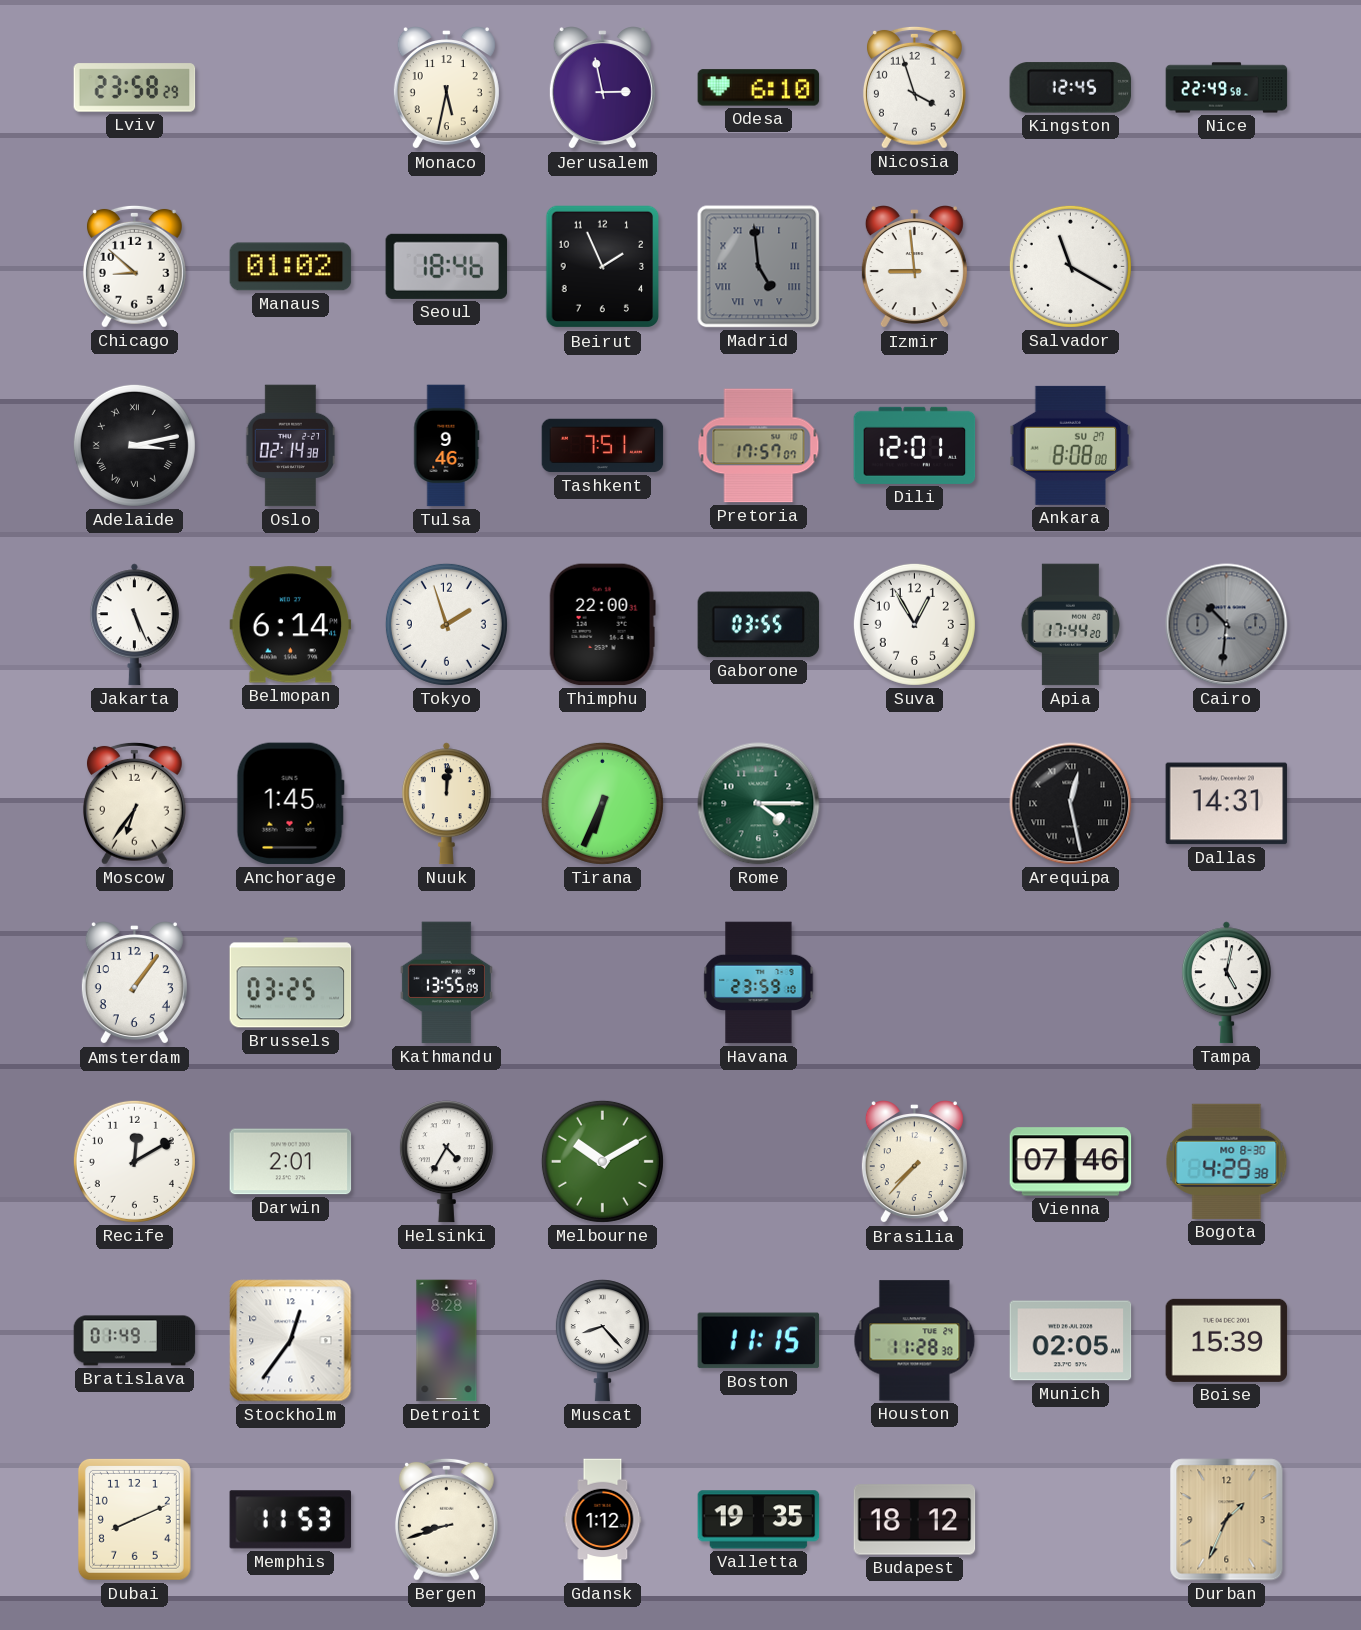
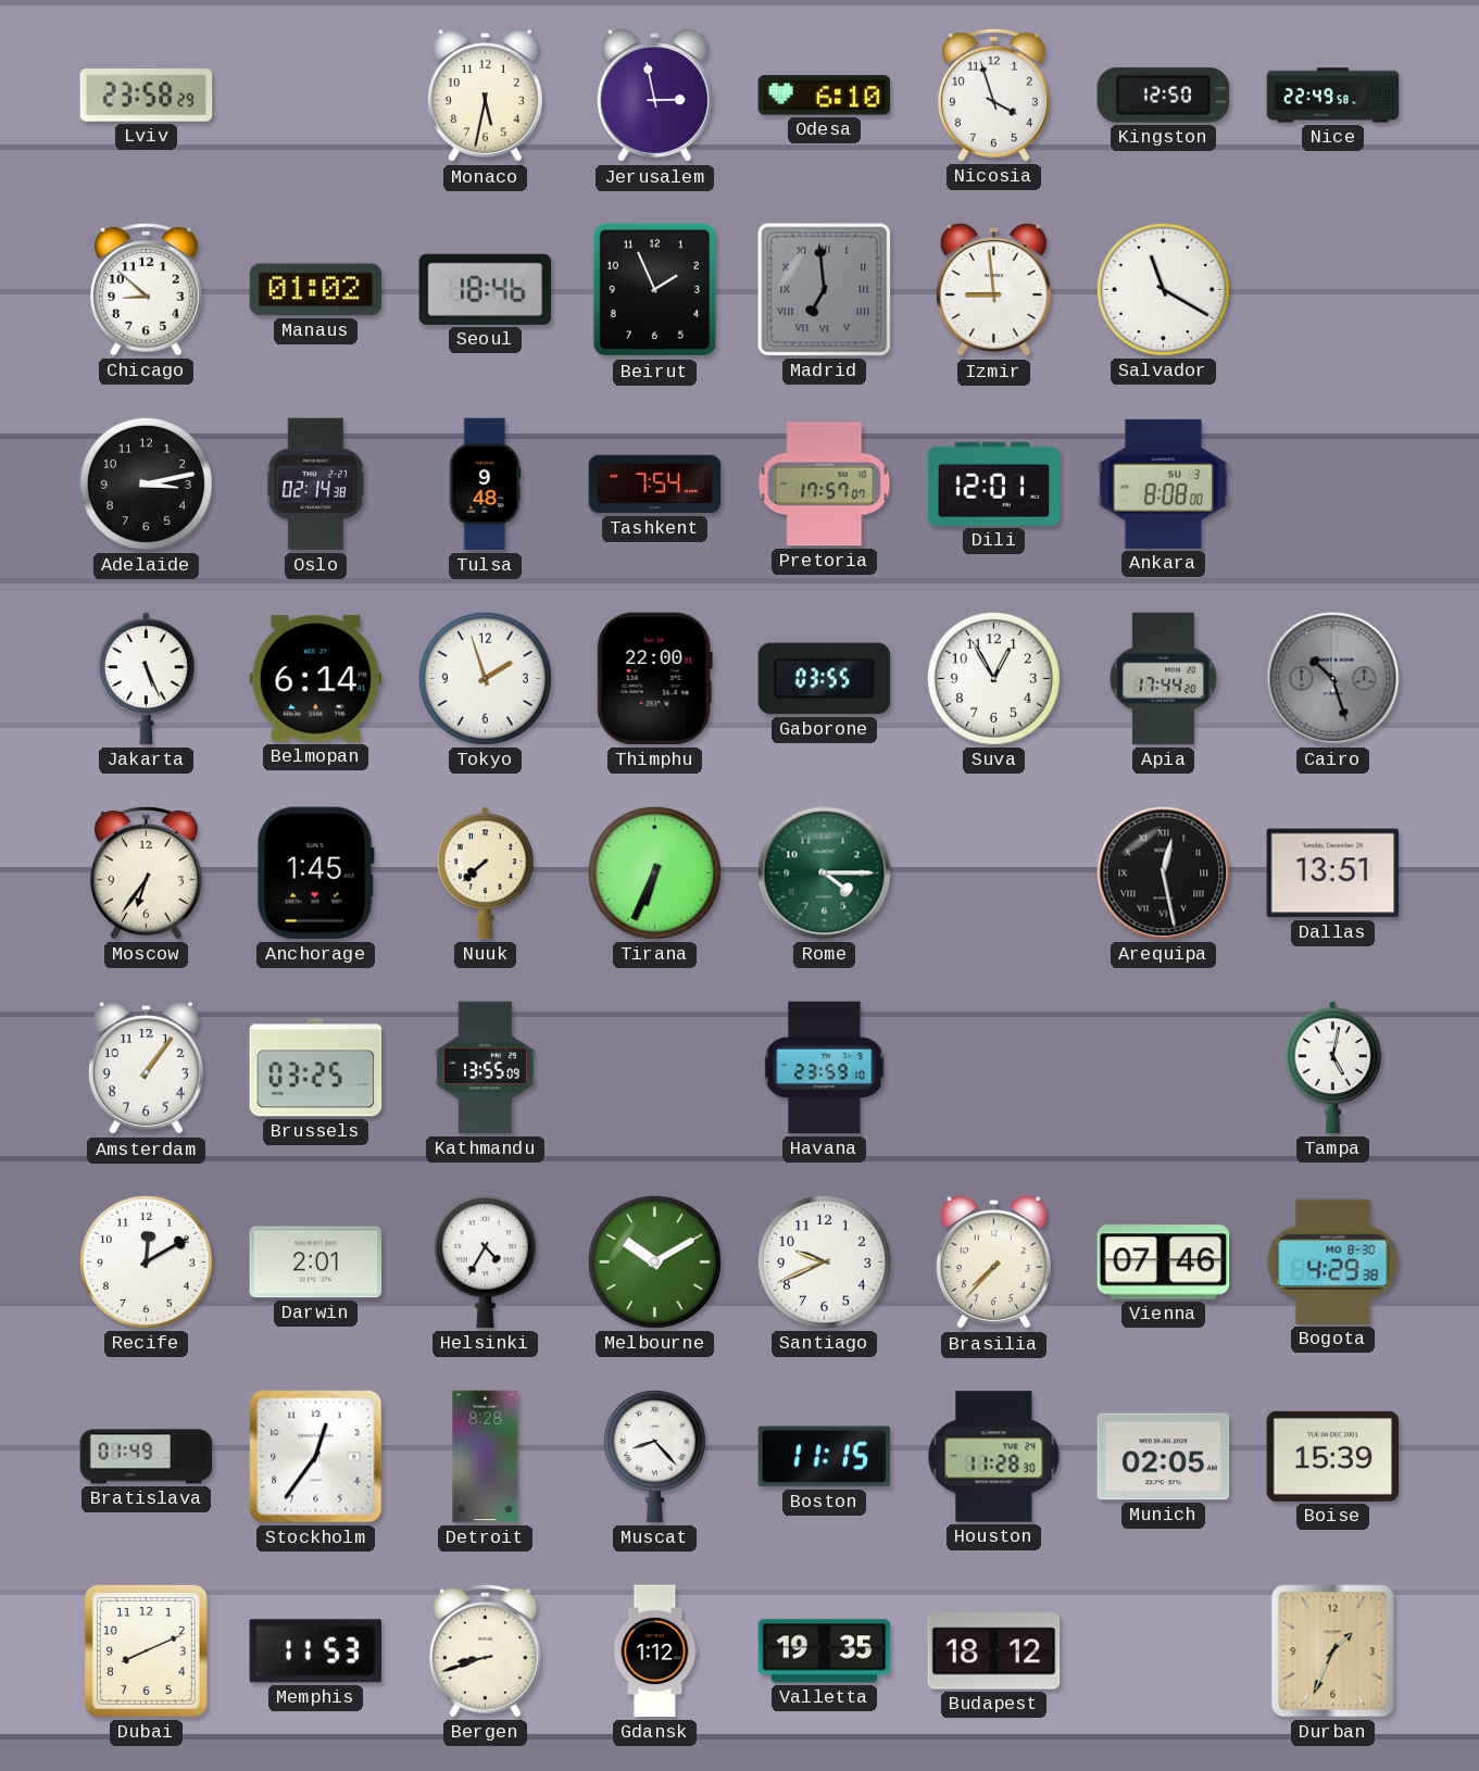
Kingston: 12:45 -> 12:50
Madrid: 4:59 -> 6:59
Adelaide numerals: Roman -> Arabic
Tulsa: 9:46 -> 9:48
Tashkent: 7:51 -> 7:54
Ankara date: SU 27 -> SU 3
Cairo: 10:31 -> 10:27
Nuuk: 12:01 -> 7:38
Dallas: 14:31 -> 13:51
Santiago: none -> 9:41
